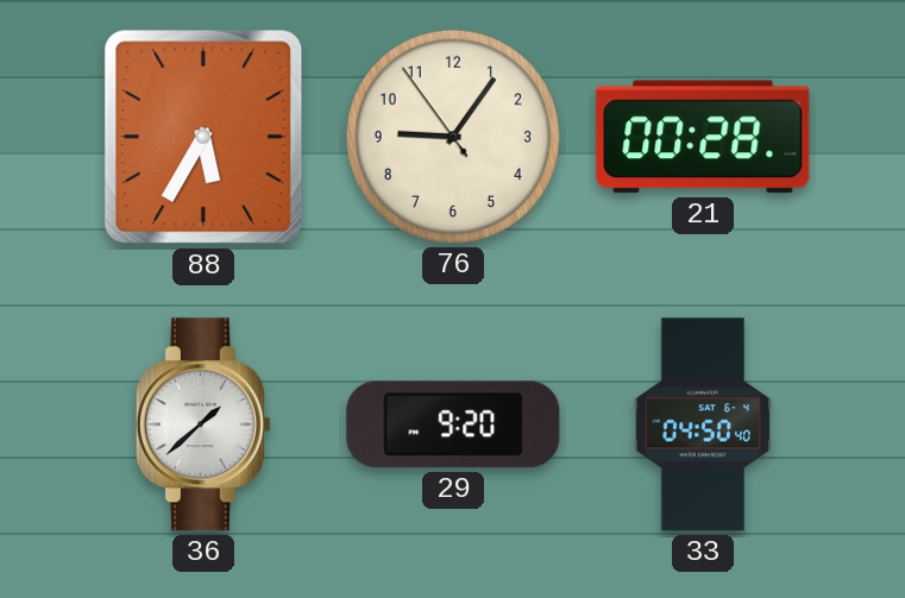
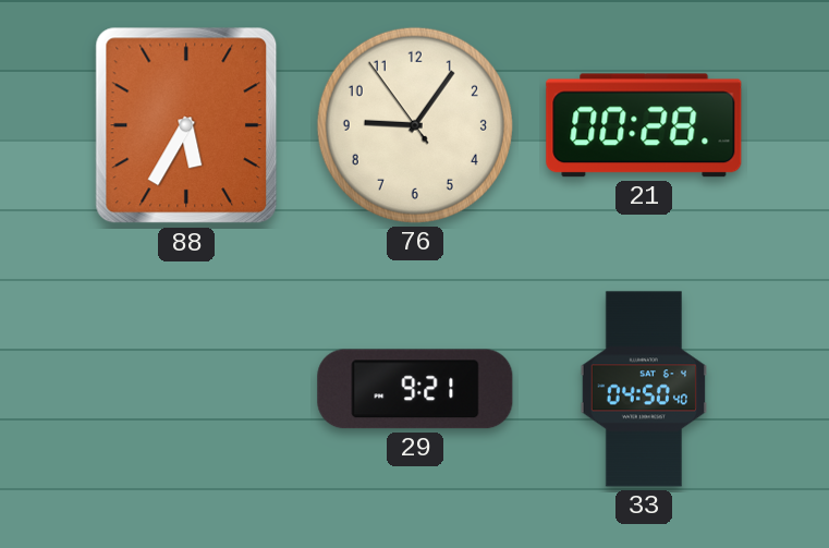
36: 1:38 -> none
29: 9:20 -> 9:21
